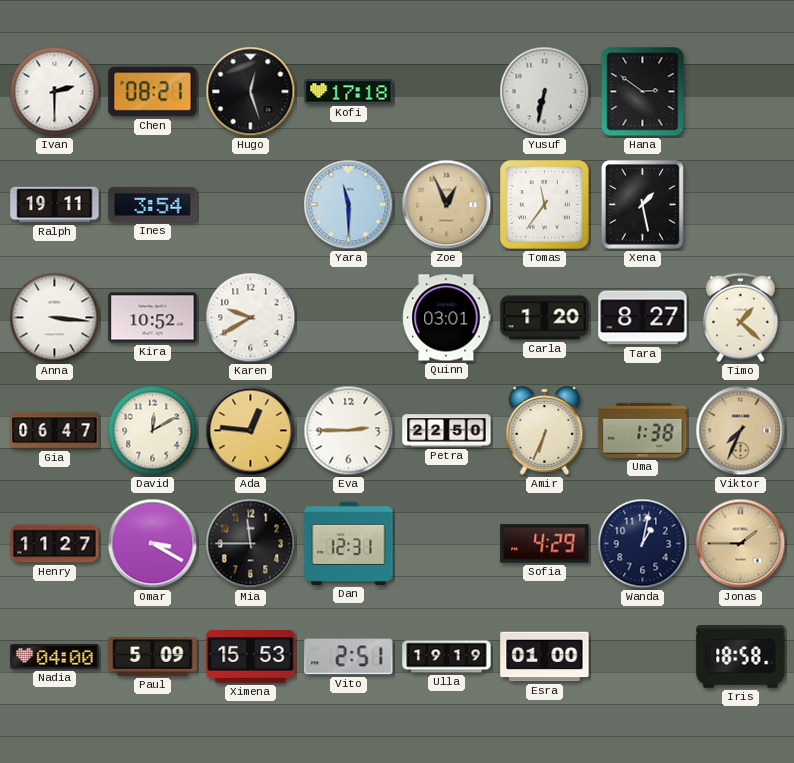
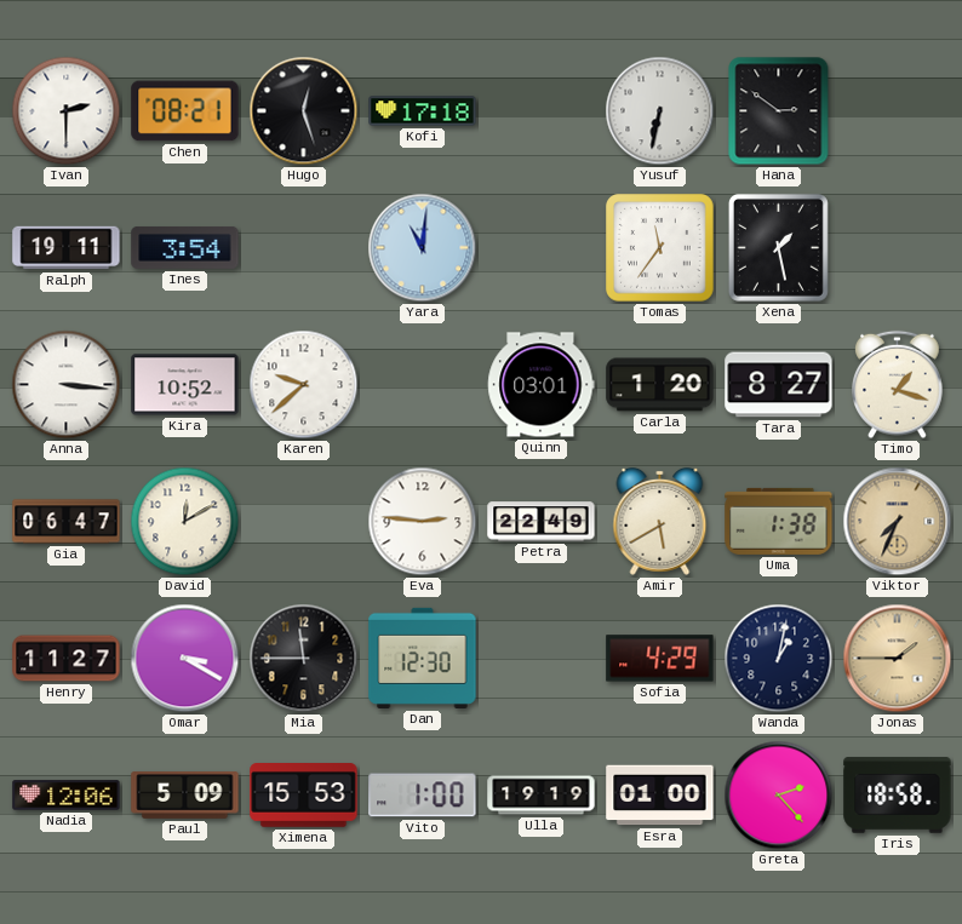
Yara: 11:30 -> 11:01
Zoe: 12:56 -> none
Karen: 9:40 -> 9:38
Timo: 1:22 -> 1:18
Ada: 12:46 -> none
Eva: 2:45 -> 2:46
Petra: 22:50 -> 22:49
Amir: 6:34 -> 5:40
Dan: 12:31 -> 12:30
Nadia: 04:00 -> 12:06
Vito: 2:51 -> 1:00
Greta: none -> 2:23
